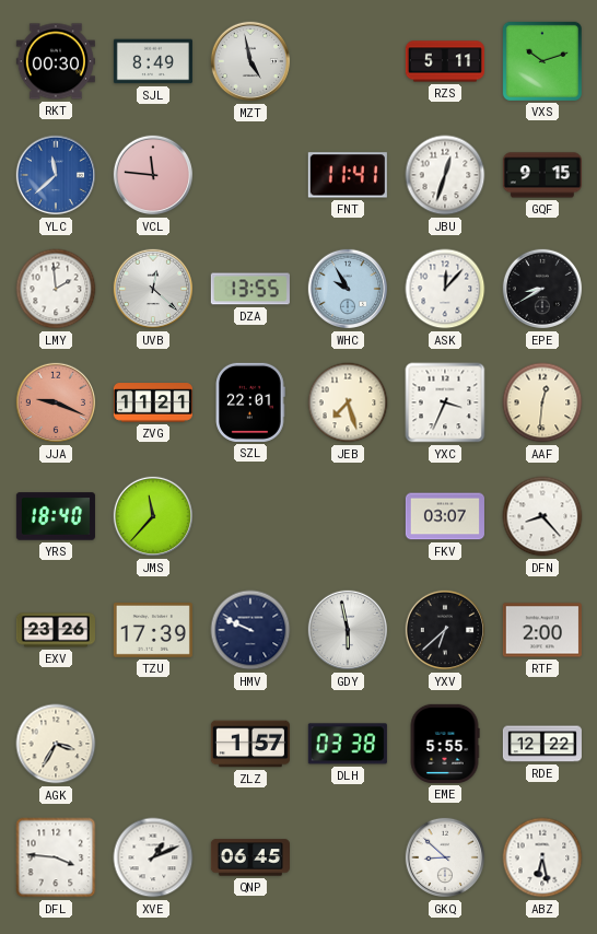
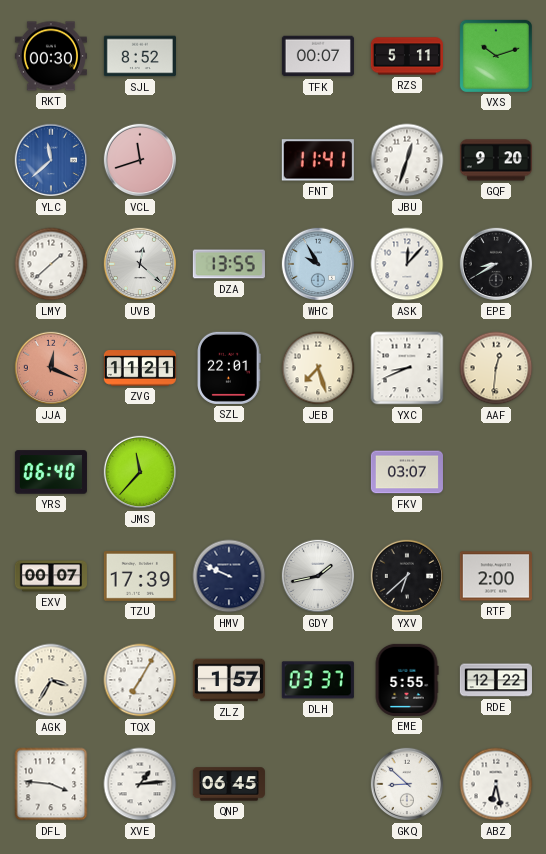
SJL: 8:49 -> 8:52
MZT: 4:58 -> none
TFK: none -> 00:07
VCL: 11:46 -> 11:42
GQF: 9:15 -> 9:20
LMY: 1:59 -> 1:38
JJA: 9:19 -> 12:19
YXC: 3:34 -> 8:41
YRS: 18:40 -> 06:40
DFN: 8:23 -> none
EXV: 23:26 -> 00:07
GDY: 5:58 -> 1:43
TQX: none -> 7:05
DLH: 03:38 -> 03:37
XVE: 1:11 -> 1:14
